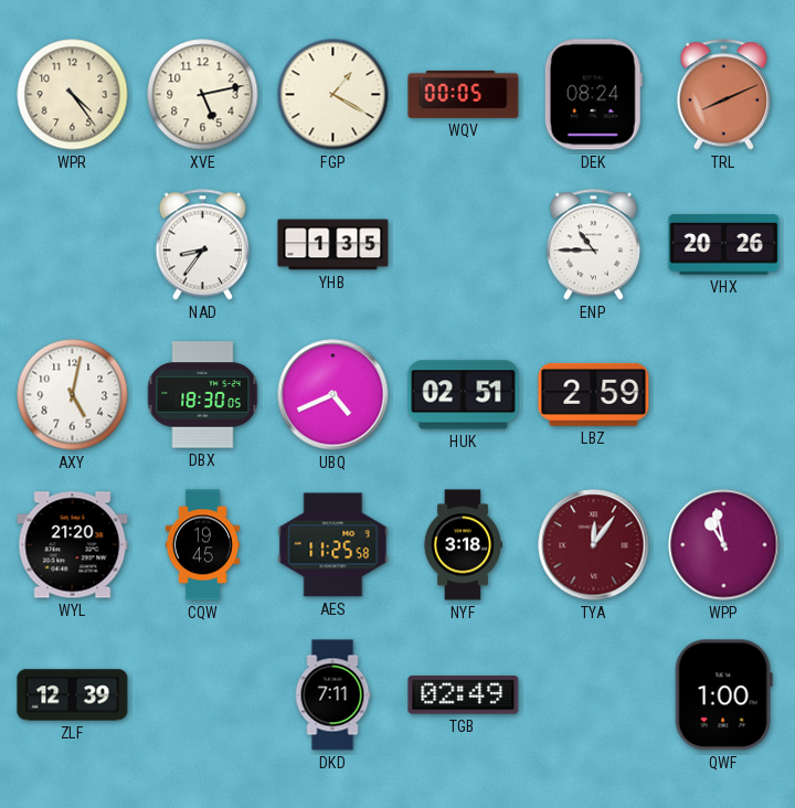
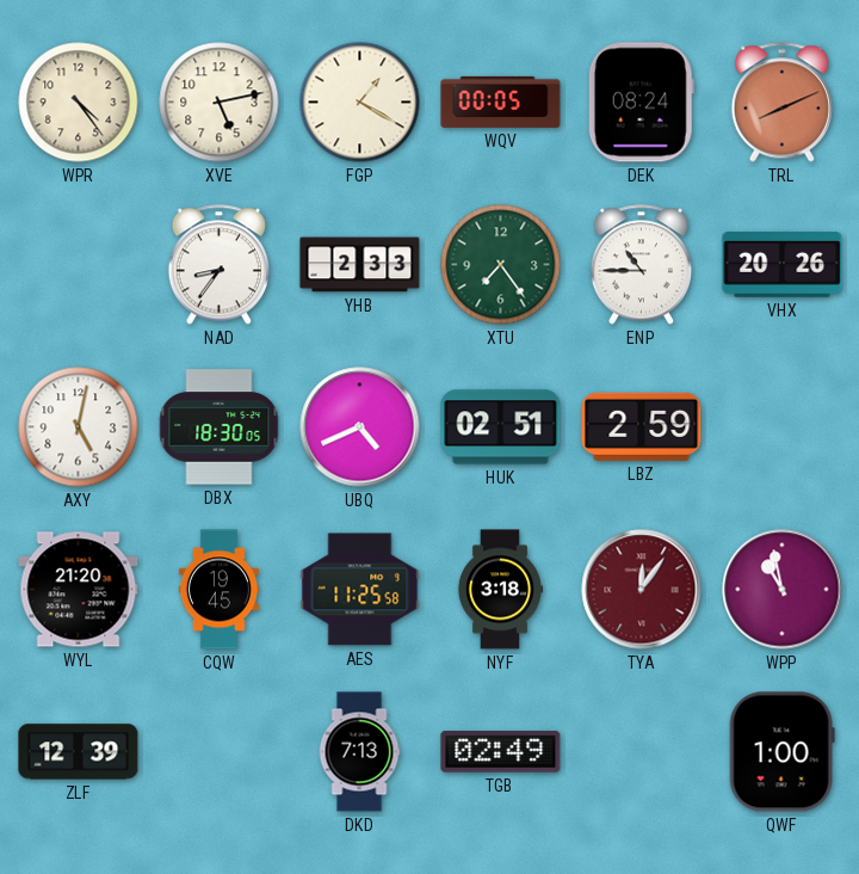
YHB: 1:35 -> 2:33
XTU: none -> 7:24
DKD: 7:11 -> 7:13
